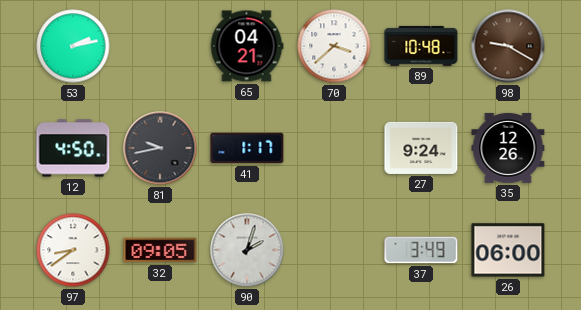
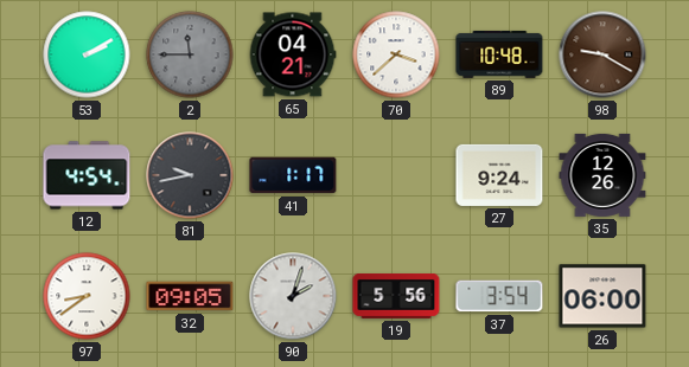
53: 2:13 -> 2:10
2: none -> 11:45
12: 4:50 -> 4:54
19: none -> 5:56
37: 3:49 -> 3:54
